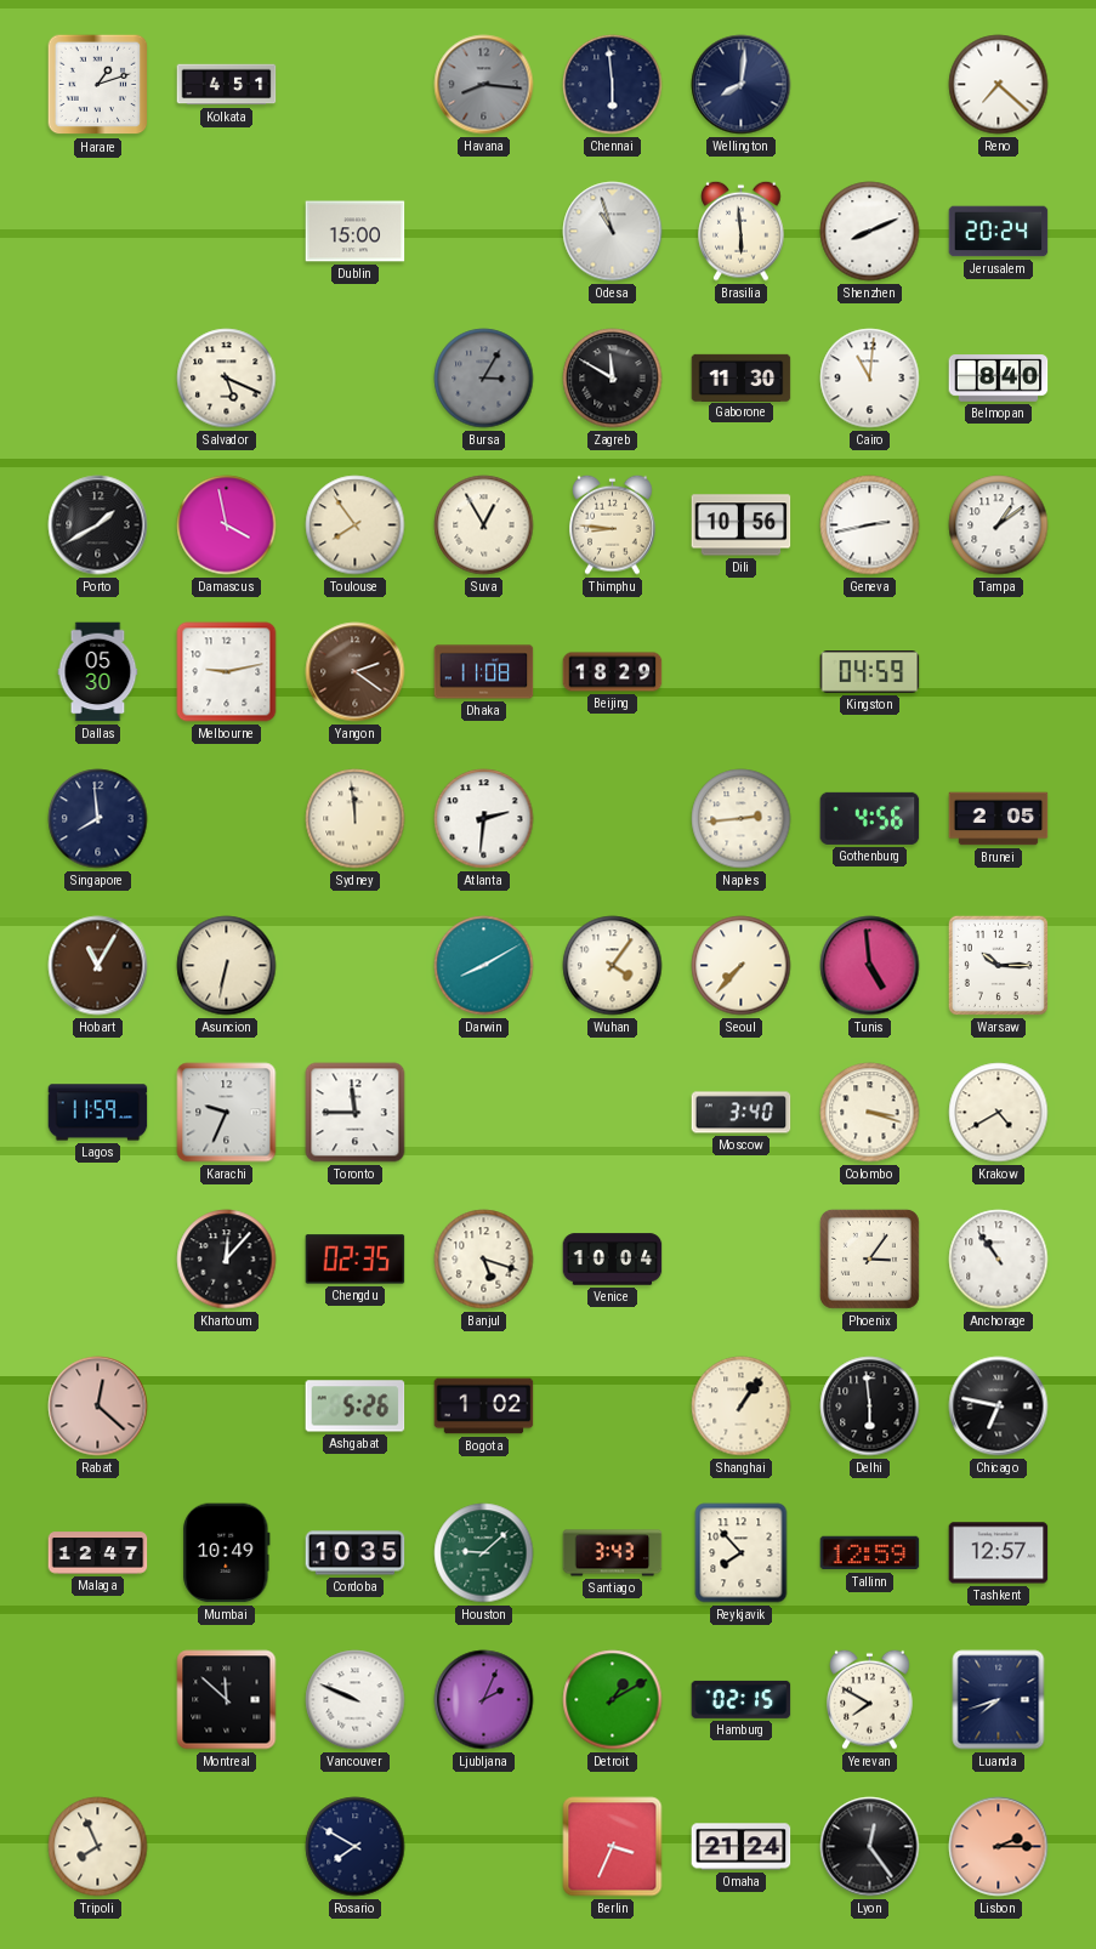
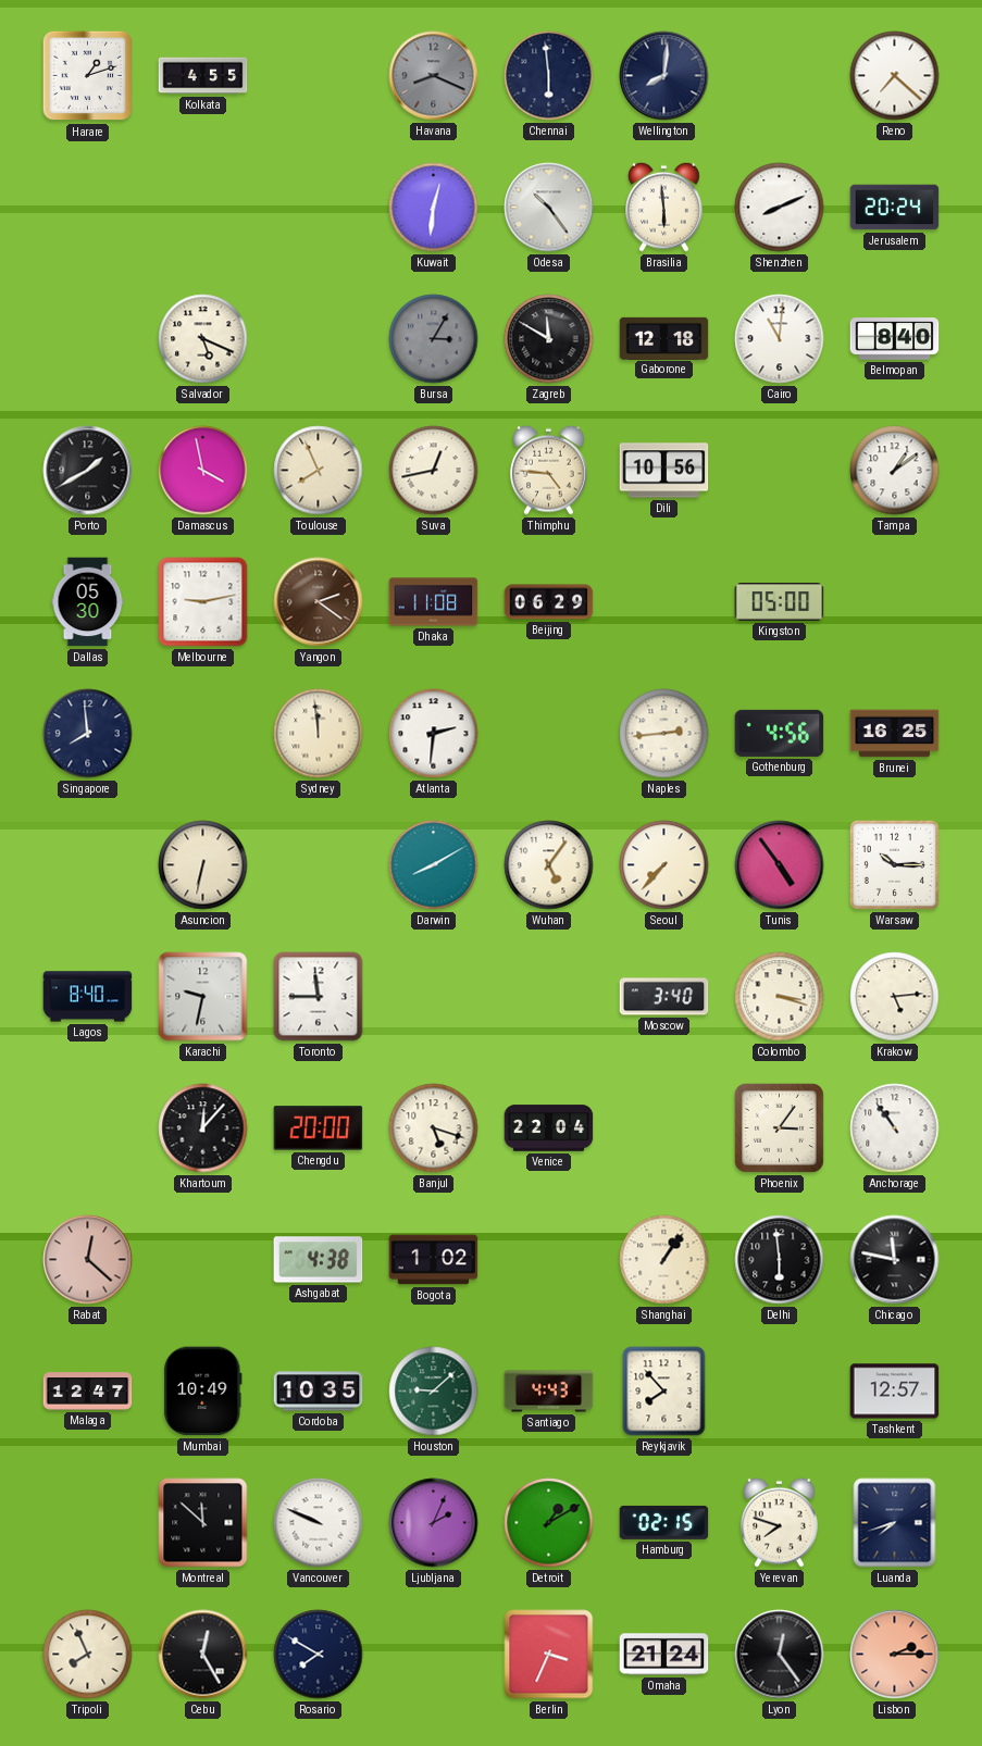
Kolkata: 4:51 -> 4:55
Havana: 8:16 -> 8:19
Dublin: 15:00 -> none
Kuwait: none -> 12:31
Odesa: 10:57 -> 10:24
Gaborone: 11:30 -> 12:18
Toulouse: 7:54 -> 7:56
Suva: 12:55 -> 12:43
Thimphu: 8:46 -> 4:46
Geneva: 2:43 -> none
Beijing: 18:29 -> 06:29
Kingston: 04:59 -> 05:00
Brunei: 2:05 -> 16:25
Hobart: 11:05 -> none
Wuhan: 4:06 -> 5:06
Tunis: 4:59 -> 4:54
Lagos: 11:59 -> 8:40
Karachi: 9:34 -> 9:32
Krakow: 4:40 -> 5:14
Chengdu: 02:35 -> 20:00
Venice: 10:04 -> 22:04
Ashgabat: 5:26 -> 4:38
Chicago: 6:47 -> 11:47
Santiago: 3:43 -> 4:43
Tallinn: 12:59 -> none
Yerevan: 7:50 -> 7:48
Cebu: none -> 12:25
